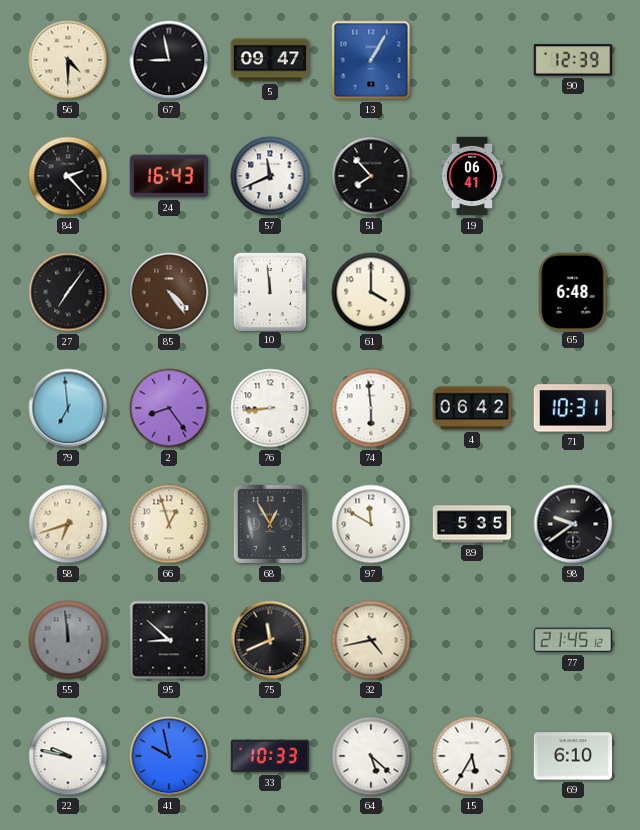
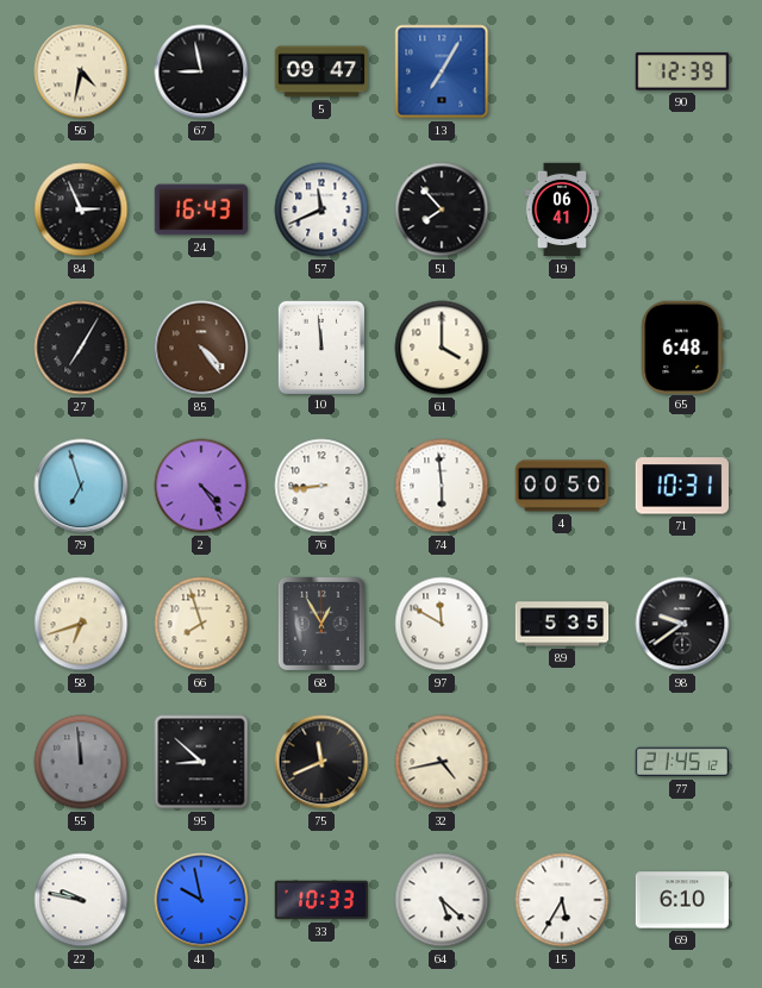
56: 4:30 -> 4:32
13: 1:05 -> 7:05
84: 2:23 -> 2:56
27: 7:06 -> 7:05
79: 6:59 -> 6:57
2: 8:24 -> 4:24
4: 06:42 -> 00:50
66: 12:57 -> 7:57
